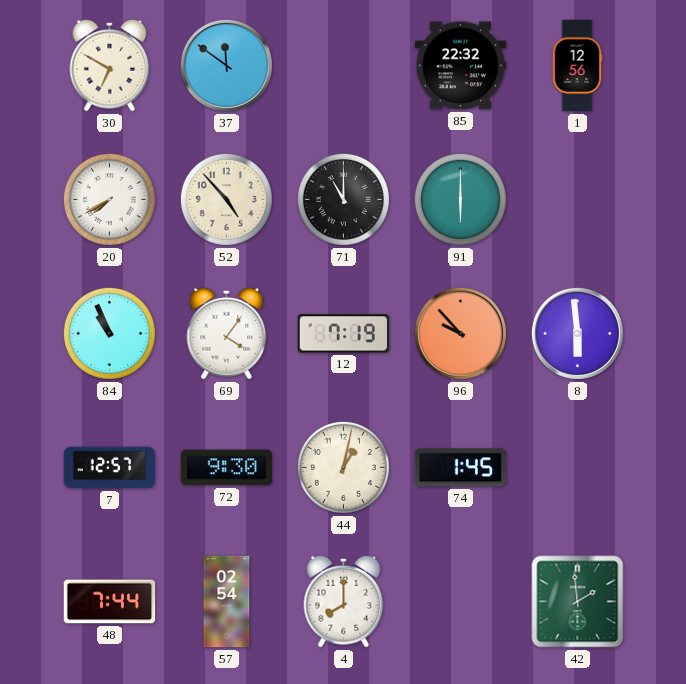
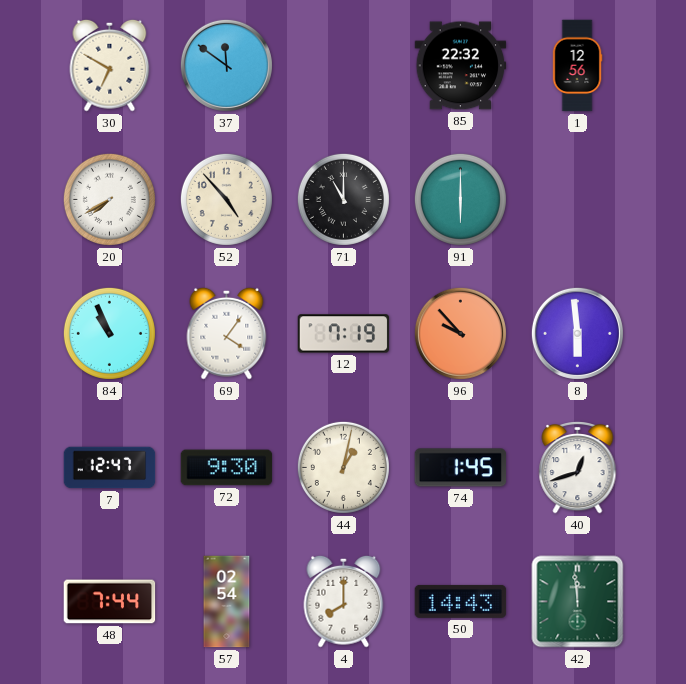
7: 12:57 -> 12:47
40: none -> 12:42
50: none -> 14:43
42: 1:59 -> 11:59
